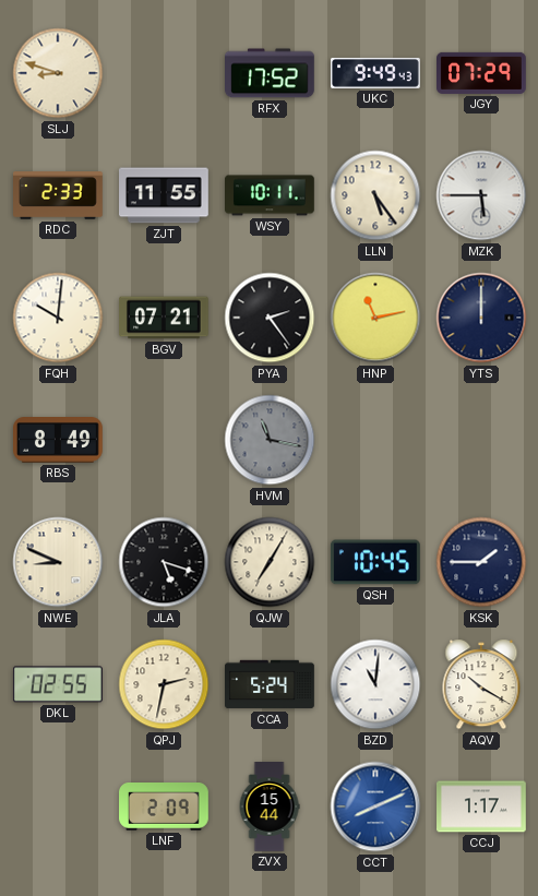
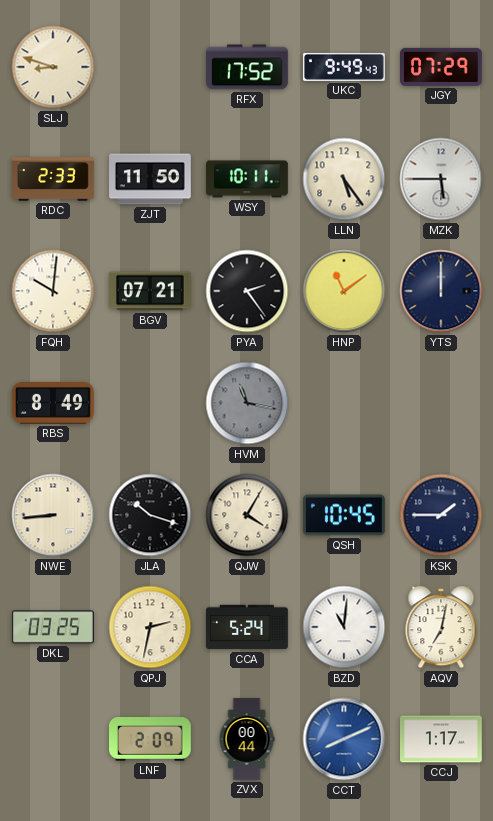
ZJT: 11:55 -> 11:50
HNP: 11:13 -> 11:09
NWE: 8:49 -> 8:44
JLA: 5:18 -> 10:18
QJW: 7:05 -> 4:05
DKL: 02:55 -> 03:25
AQV: 10:20 -> 7:02
ZVX: 15:44 -> 00:44
